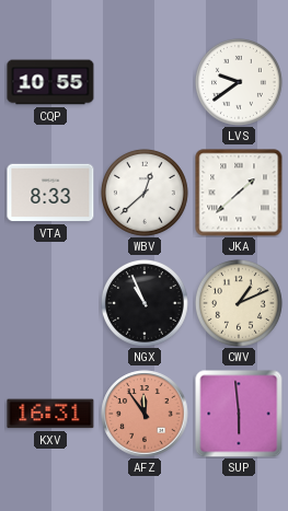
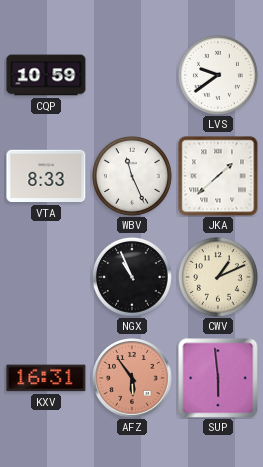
CQP: 10:55 -> 10:59
WBV: 12:38 -> 11:26
AFZ: 11:54 -> 5:54
